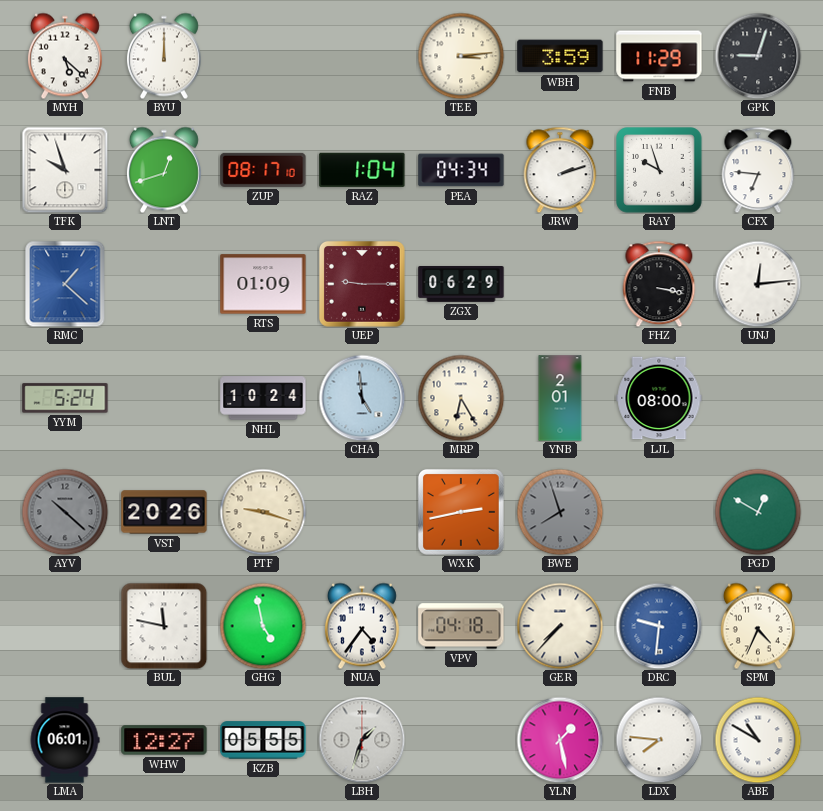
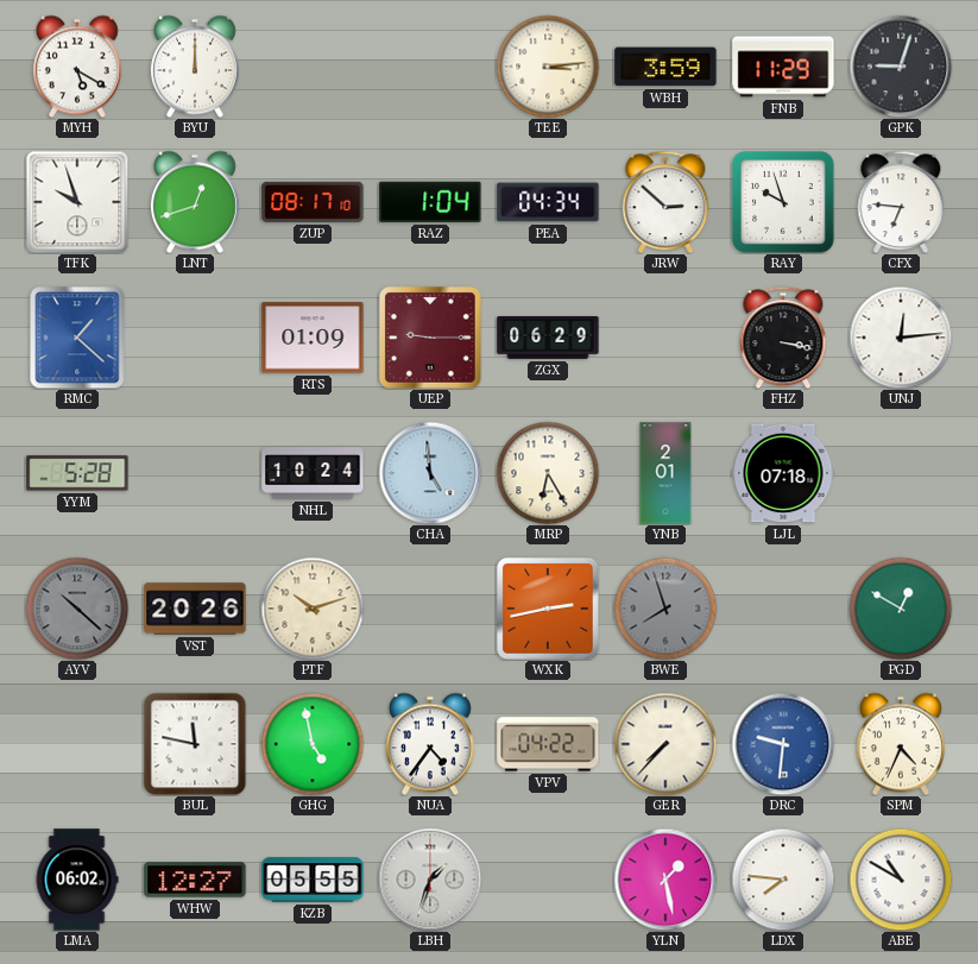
MYH: 5:22 -> 5:20
JRW: 2:12 -> 2:52
YYM: 5:24 -> 5:28
LJL: 08:00 -> 07:18
PTF: 9:18 -> 10:12
VPV: 04:18 -> 04:22
LMA: 06:01 -> 06:02
